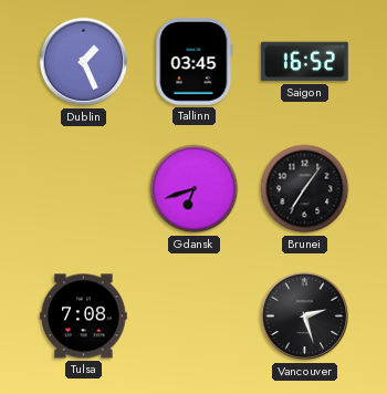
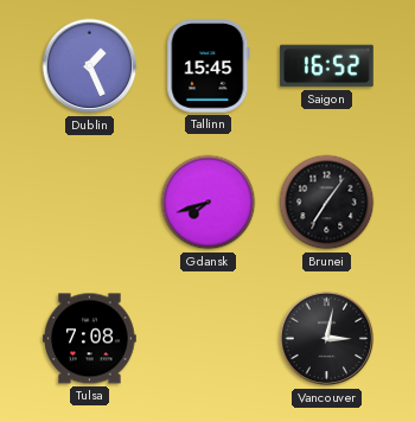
Tallinn: 03:45 -> 15:45
Gdansk: 6:42 -> 7:42
Vancouver: 2:27 -> 3:02
